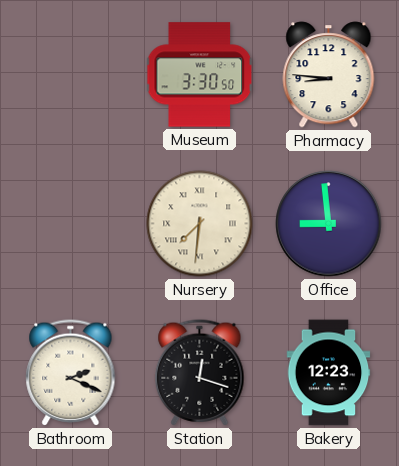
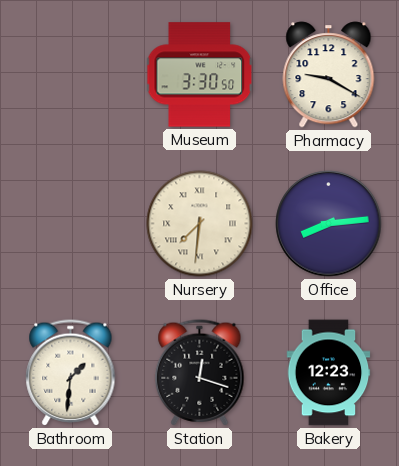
Pharmacy: 8:46 -> 9:20
Office: 8:59 -> 8:14
Bathroom: 2:19 -> 1:31
